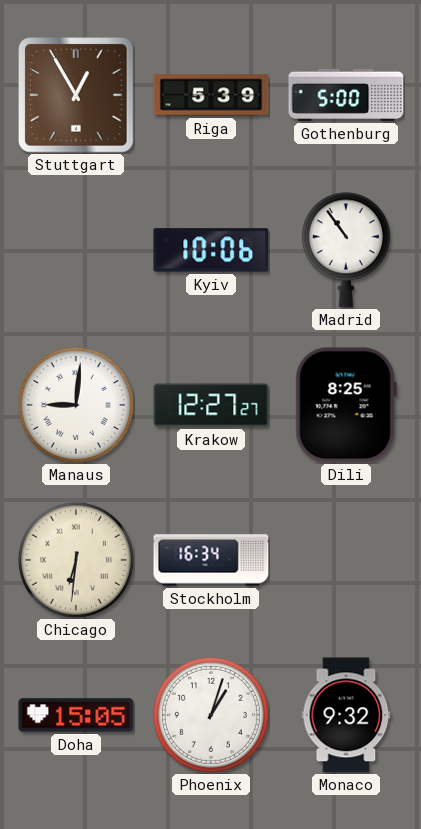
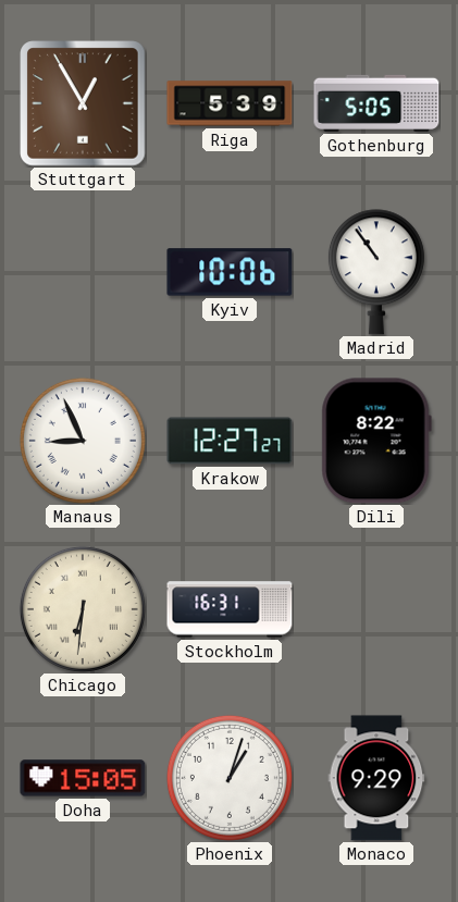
Gothenburg: 5:00 -> 5:05
Manaus: 9:01 -> 8:56
Dili: 8:25 -> 8:22
Stockholm: 16:34 -> 16:31
Monaco: 9:32 -> 9:29
